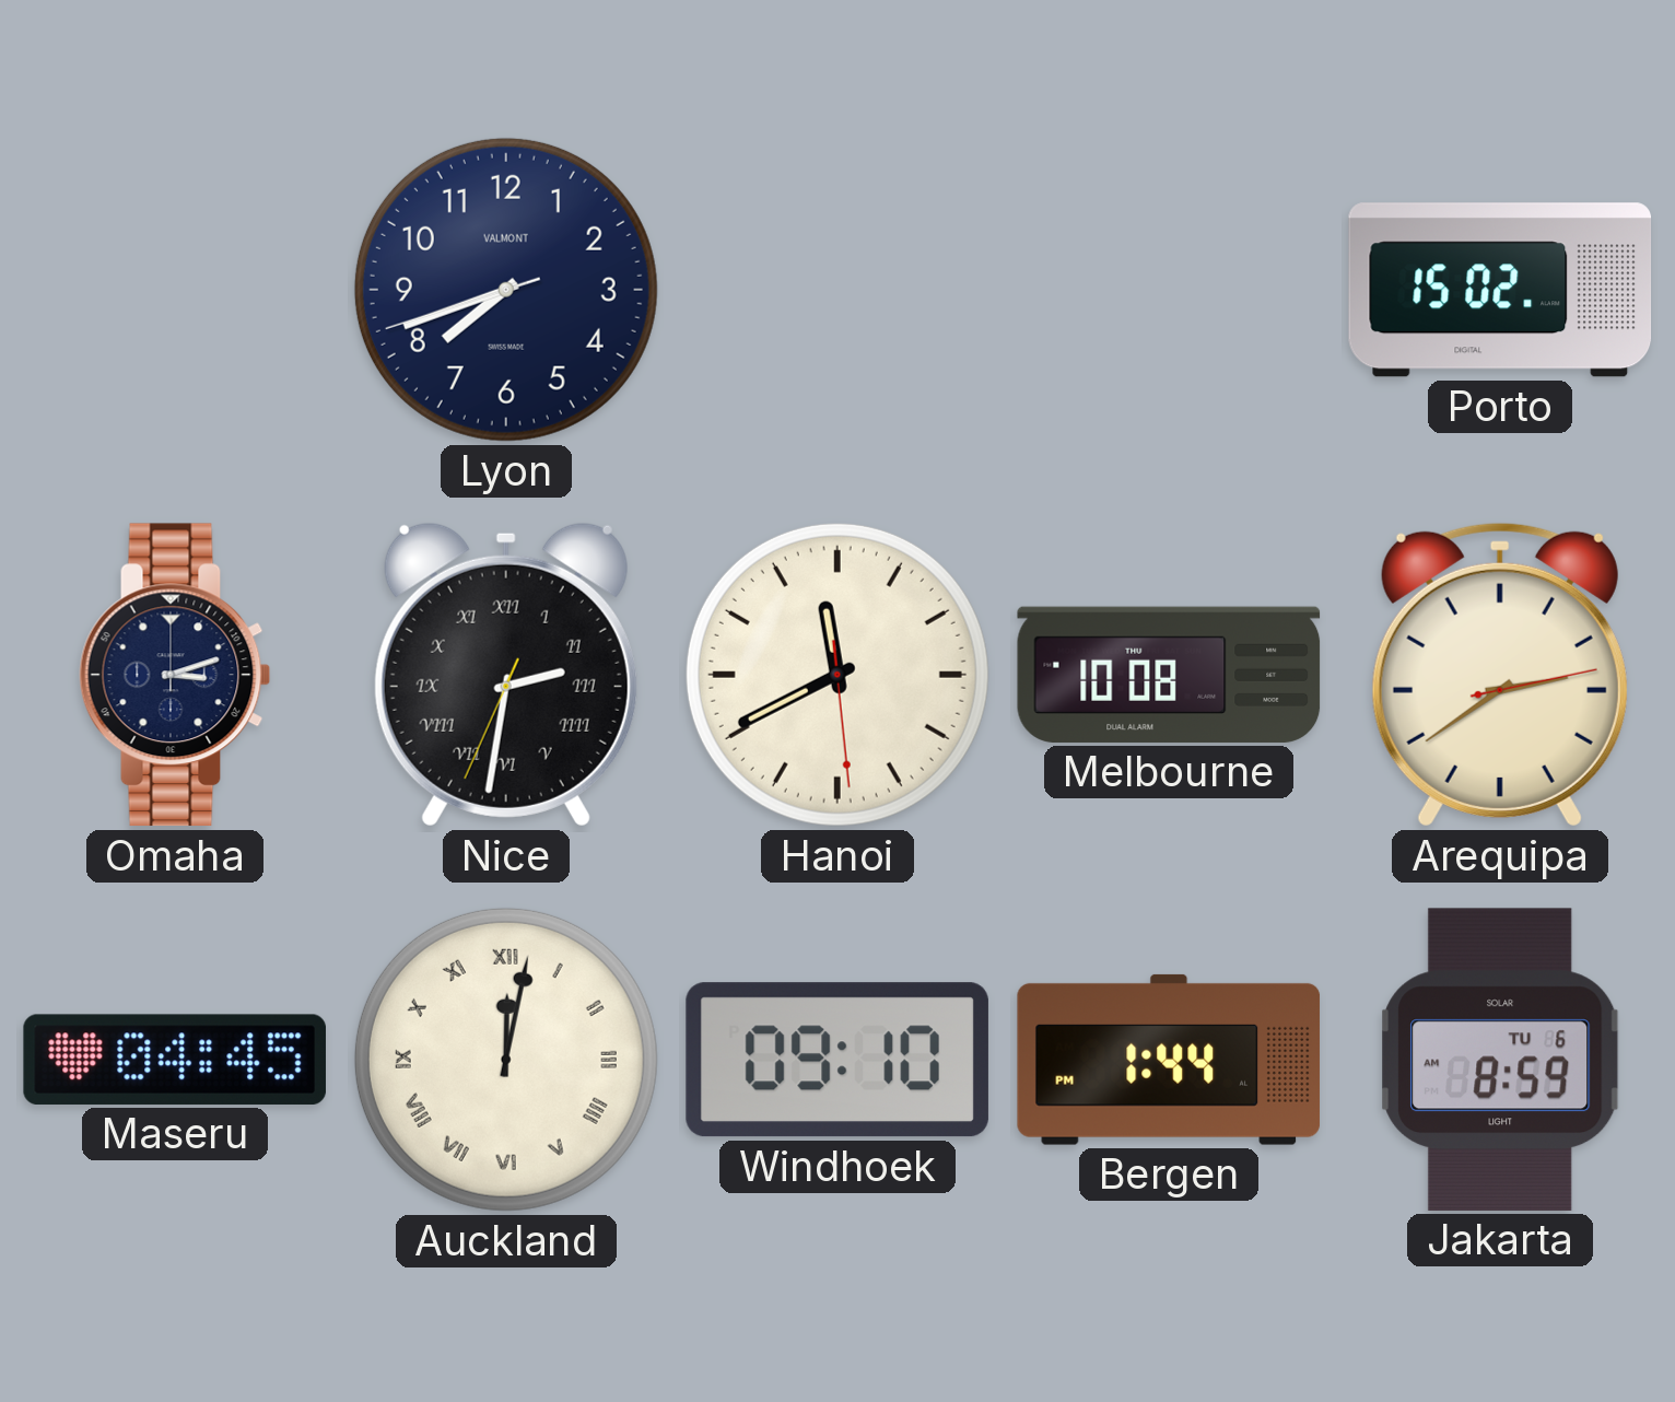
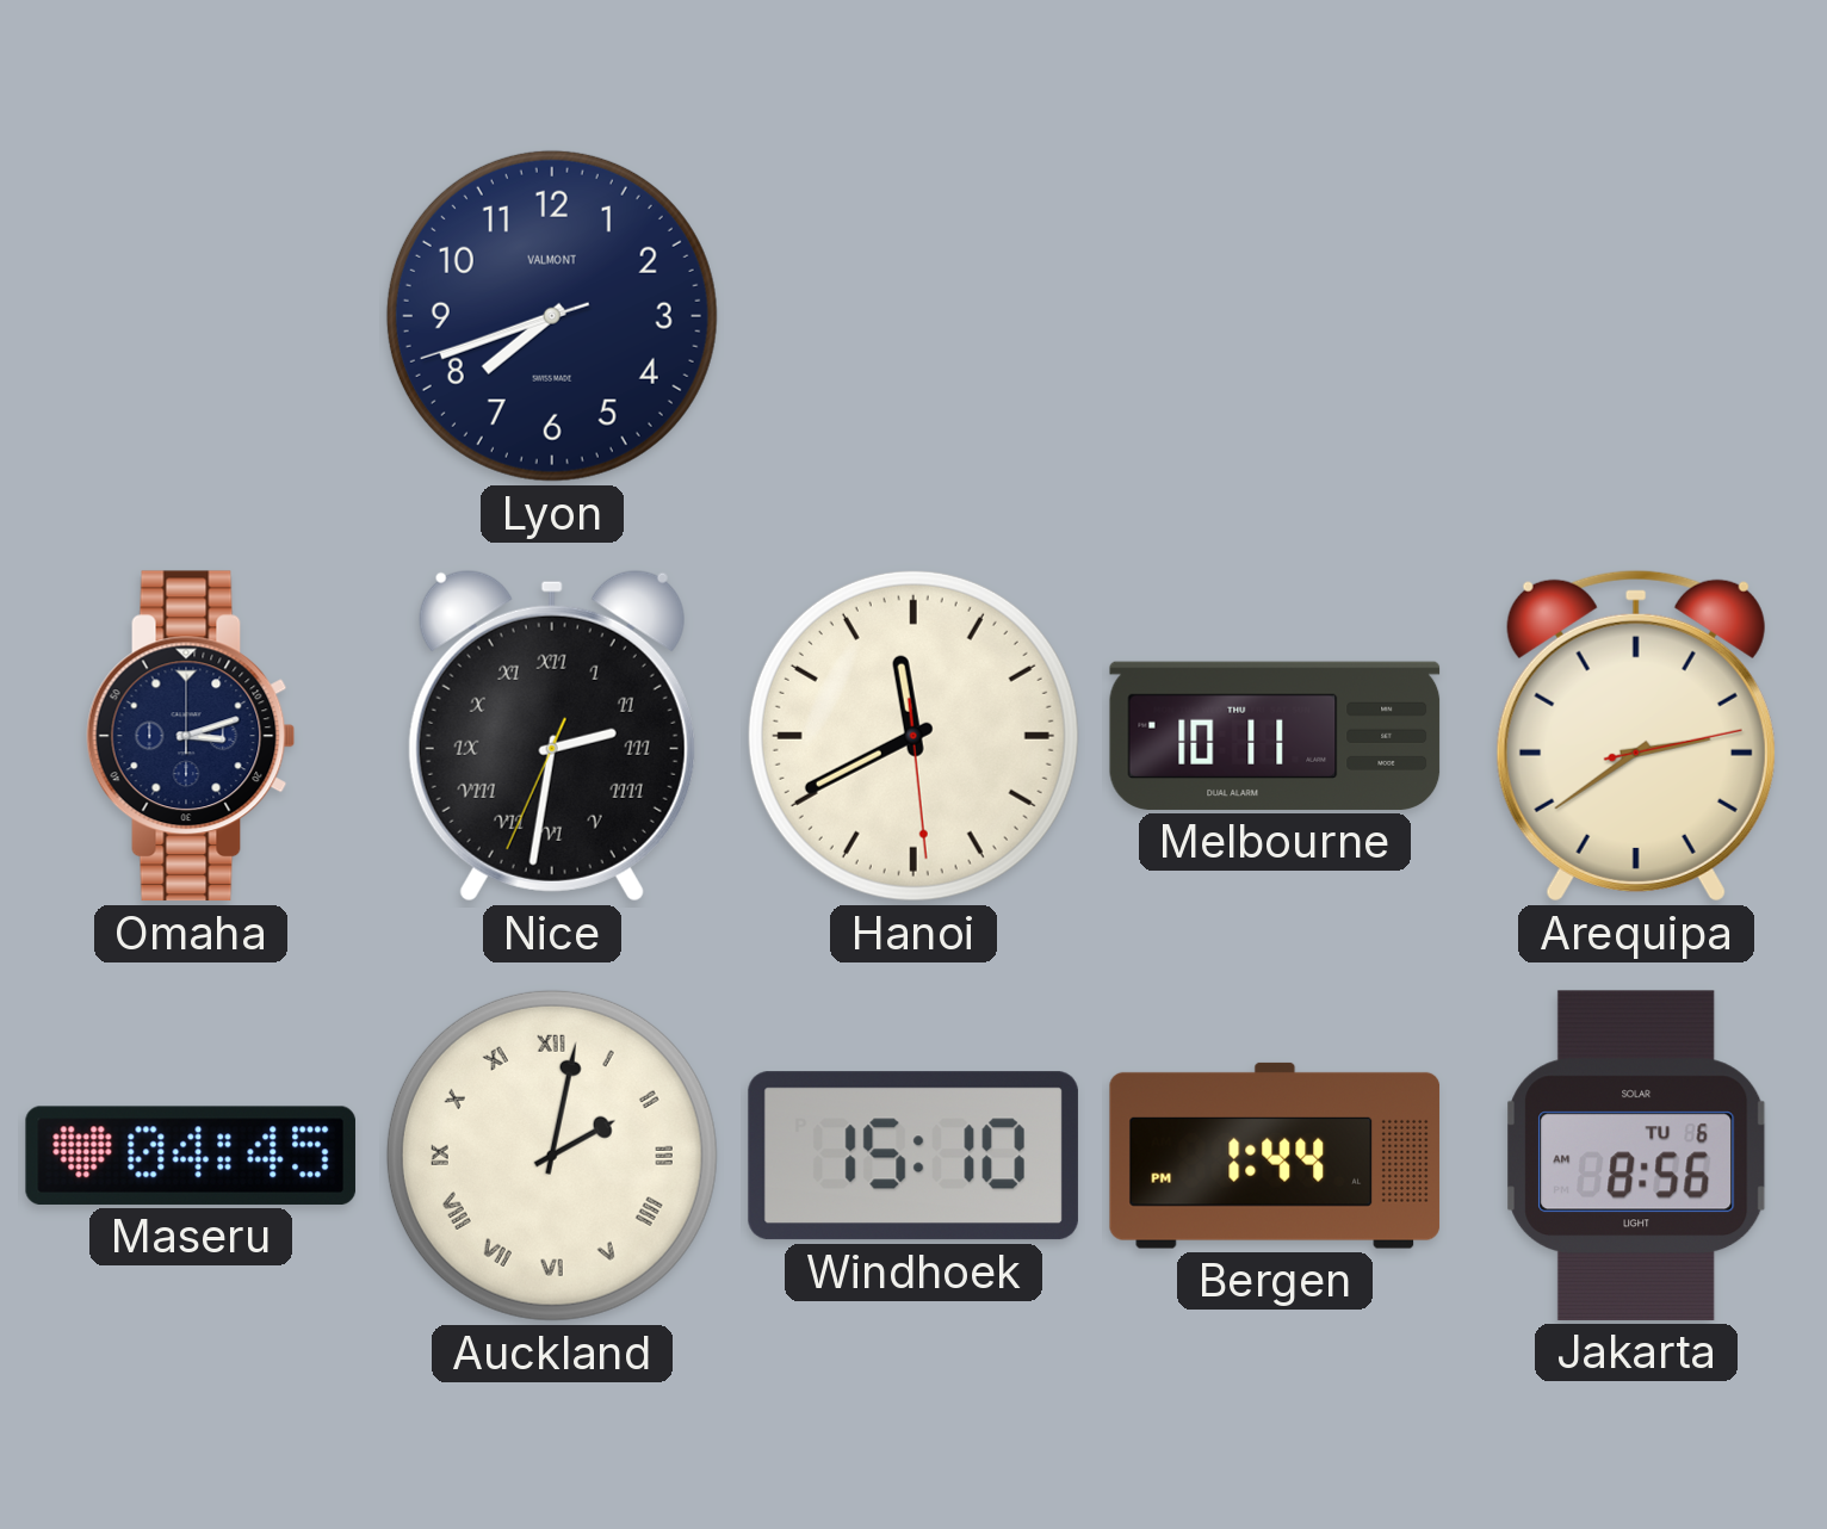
Porto: 15:02 -> none
Melbourne: 10:08 -> 10:11
Auckland: 12:02 -> 2:02
Windhoek: 09:10 -> 15:10
Jakarta: 8:59 -> 8:56
